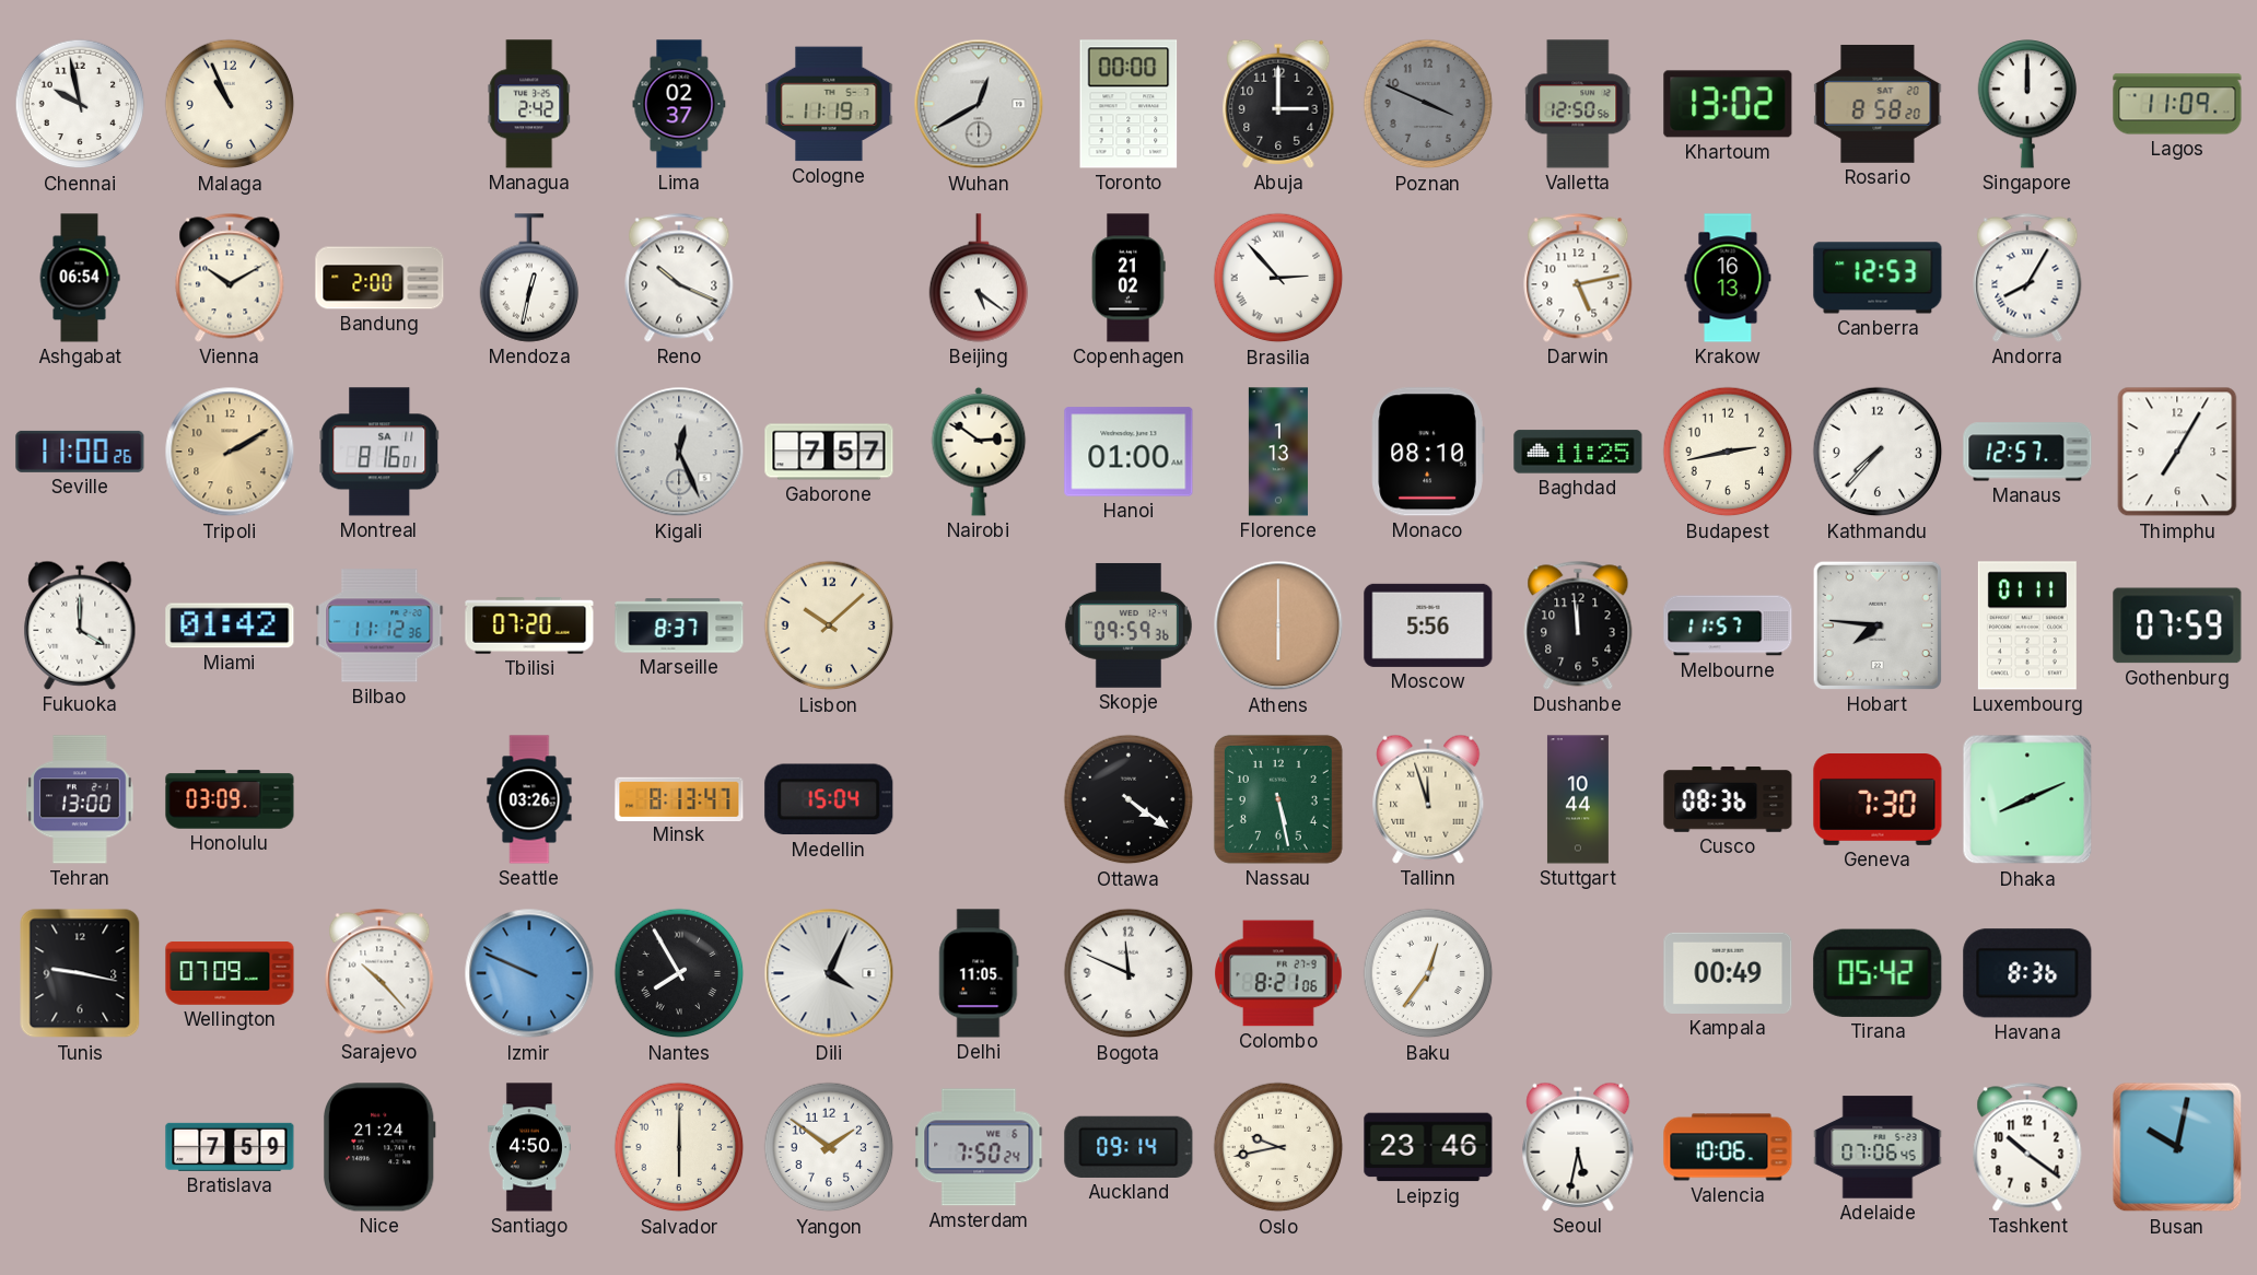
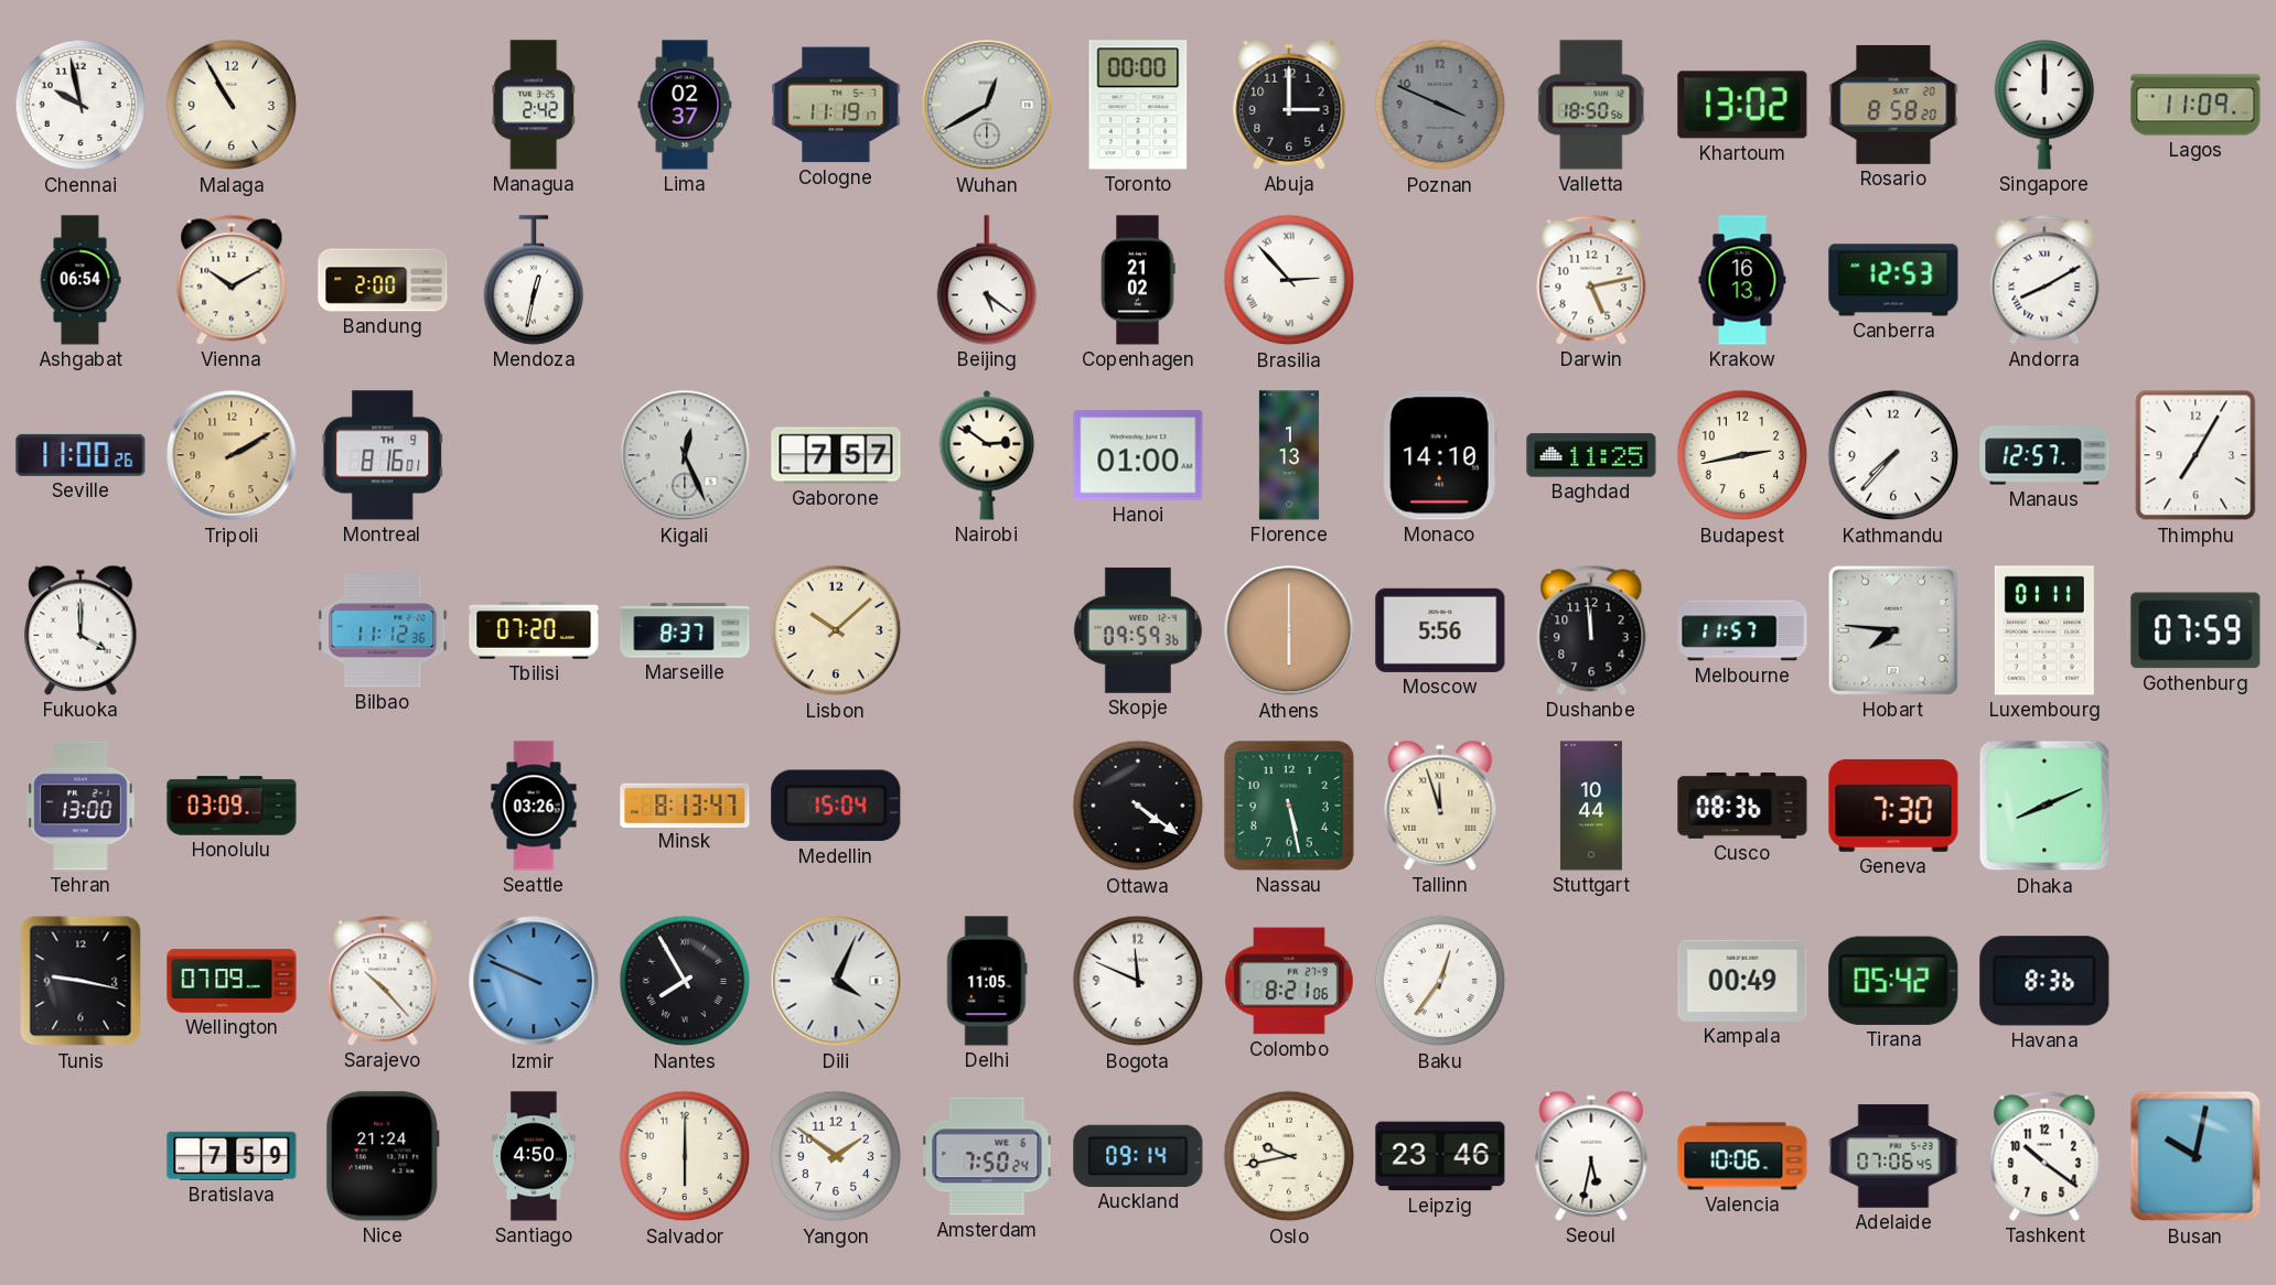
Malaga: 10:56 -> 10:55
Valletta: 12:50 -> 18:50
Reno: 10:19 -> none
Andorra: 8:05 -> 8:10
Montreal date: SA 11 -> TH 9
Monaco: 08:10 -> 14:10
Miami: 01:42 -> none
